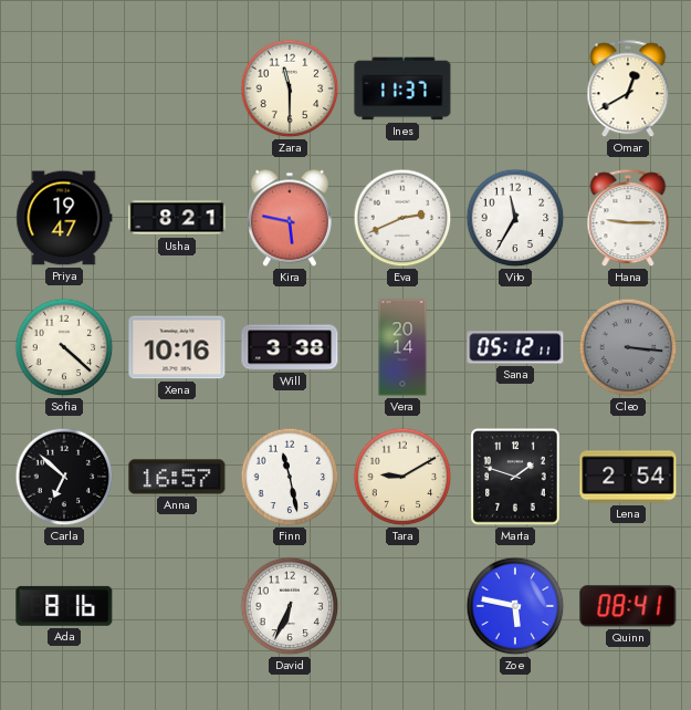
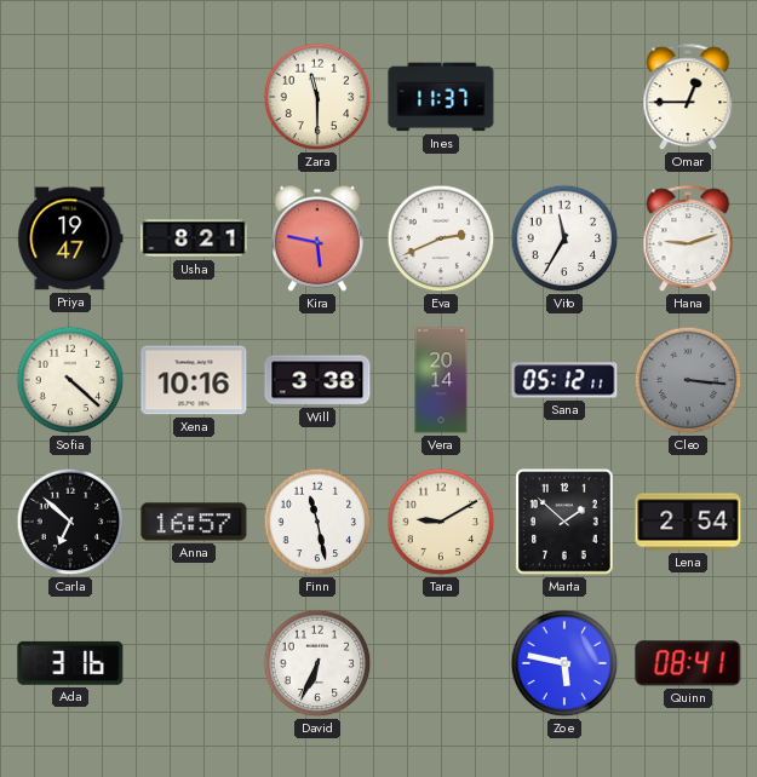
Omar: 12:40 -> 12:45
Hana: 9:15 -> 9:12
Marta: 1:48 -> 1:52
Ada: 8:16 -> 3:16
